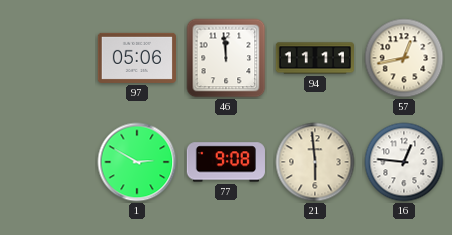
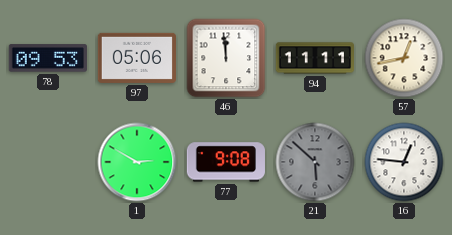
78: none -> 09:53
21: 5:59 -> 5:52
21 dial: cream -> grey
